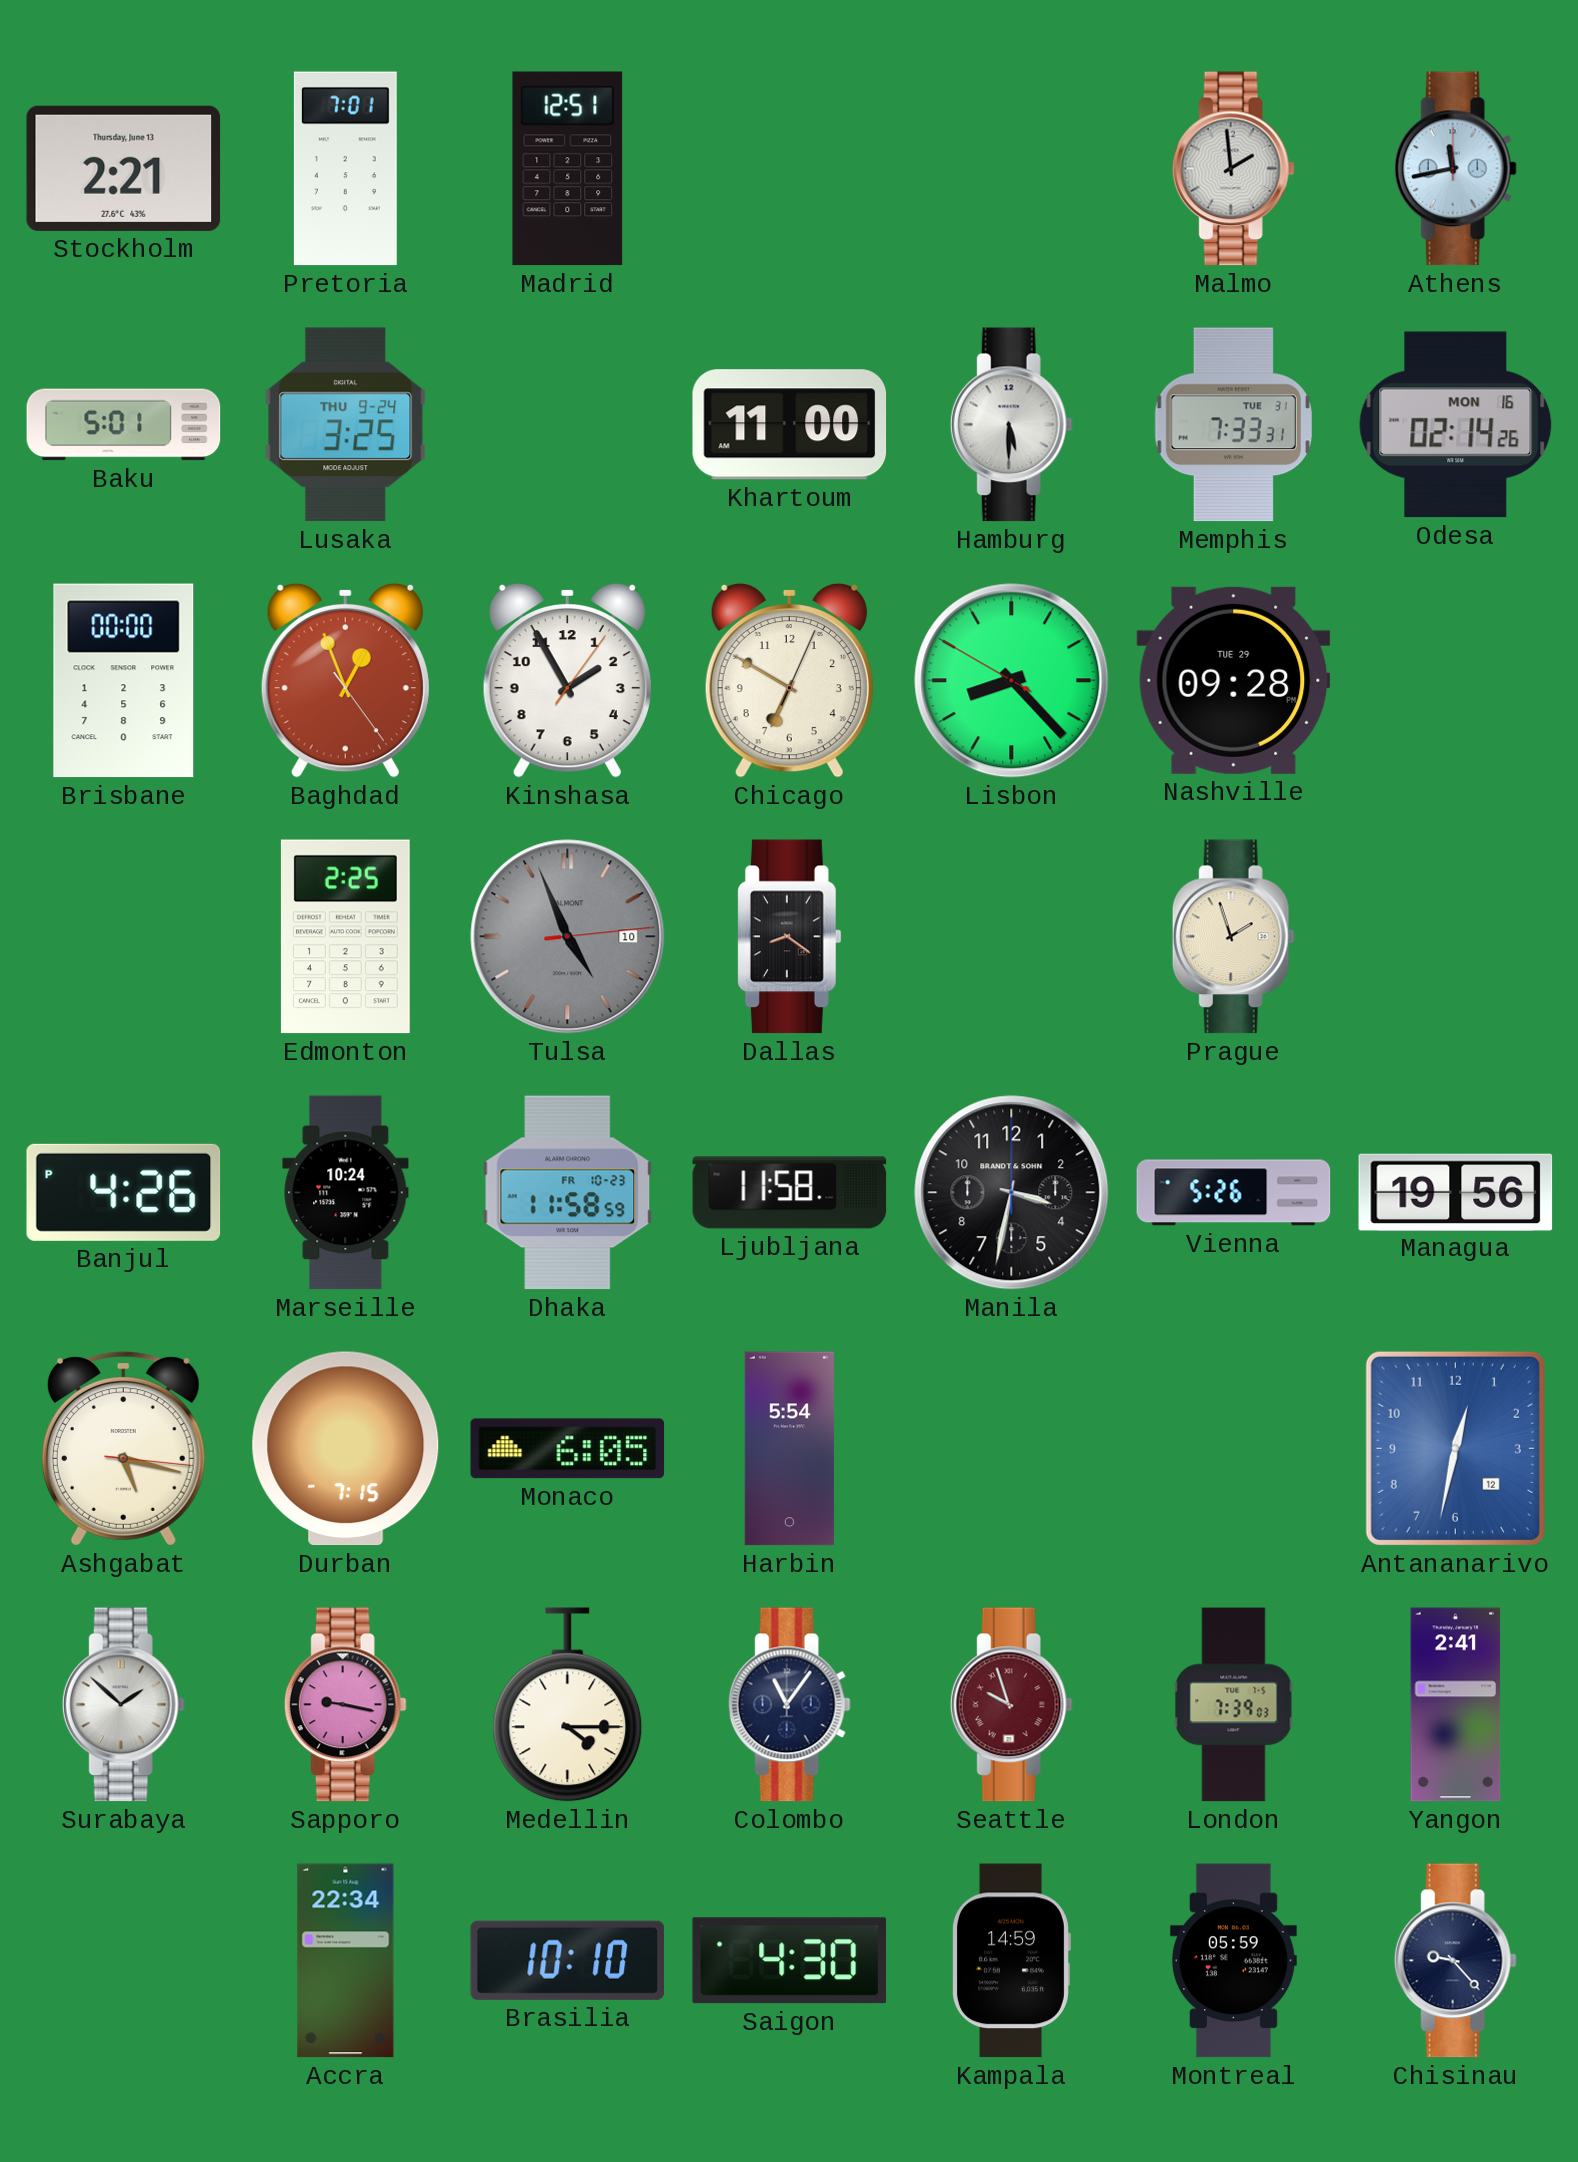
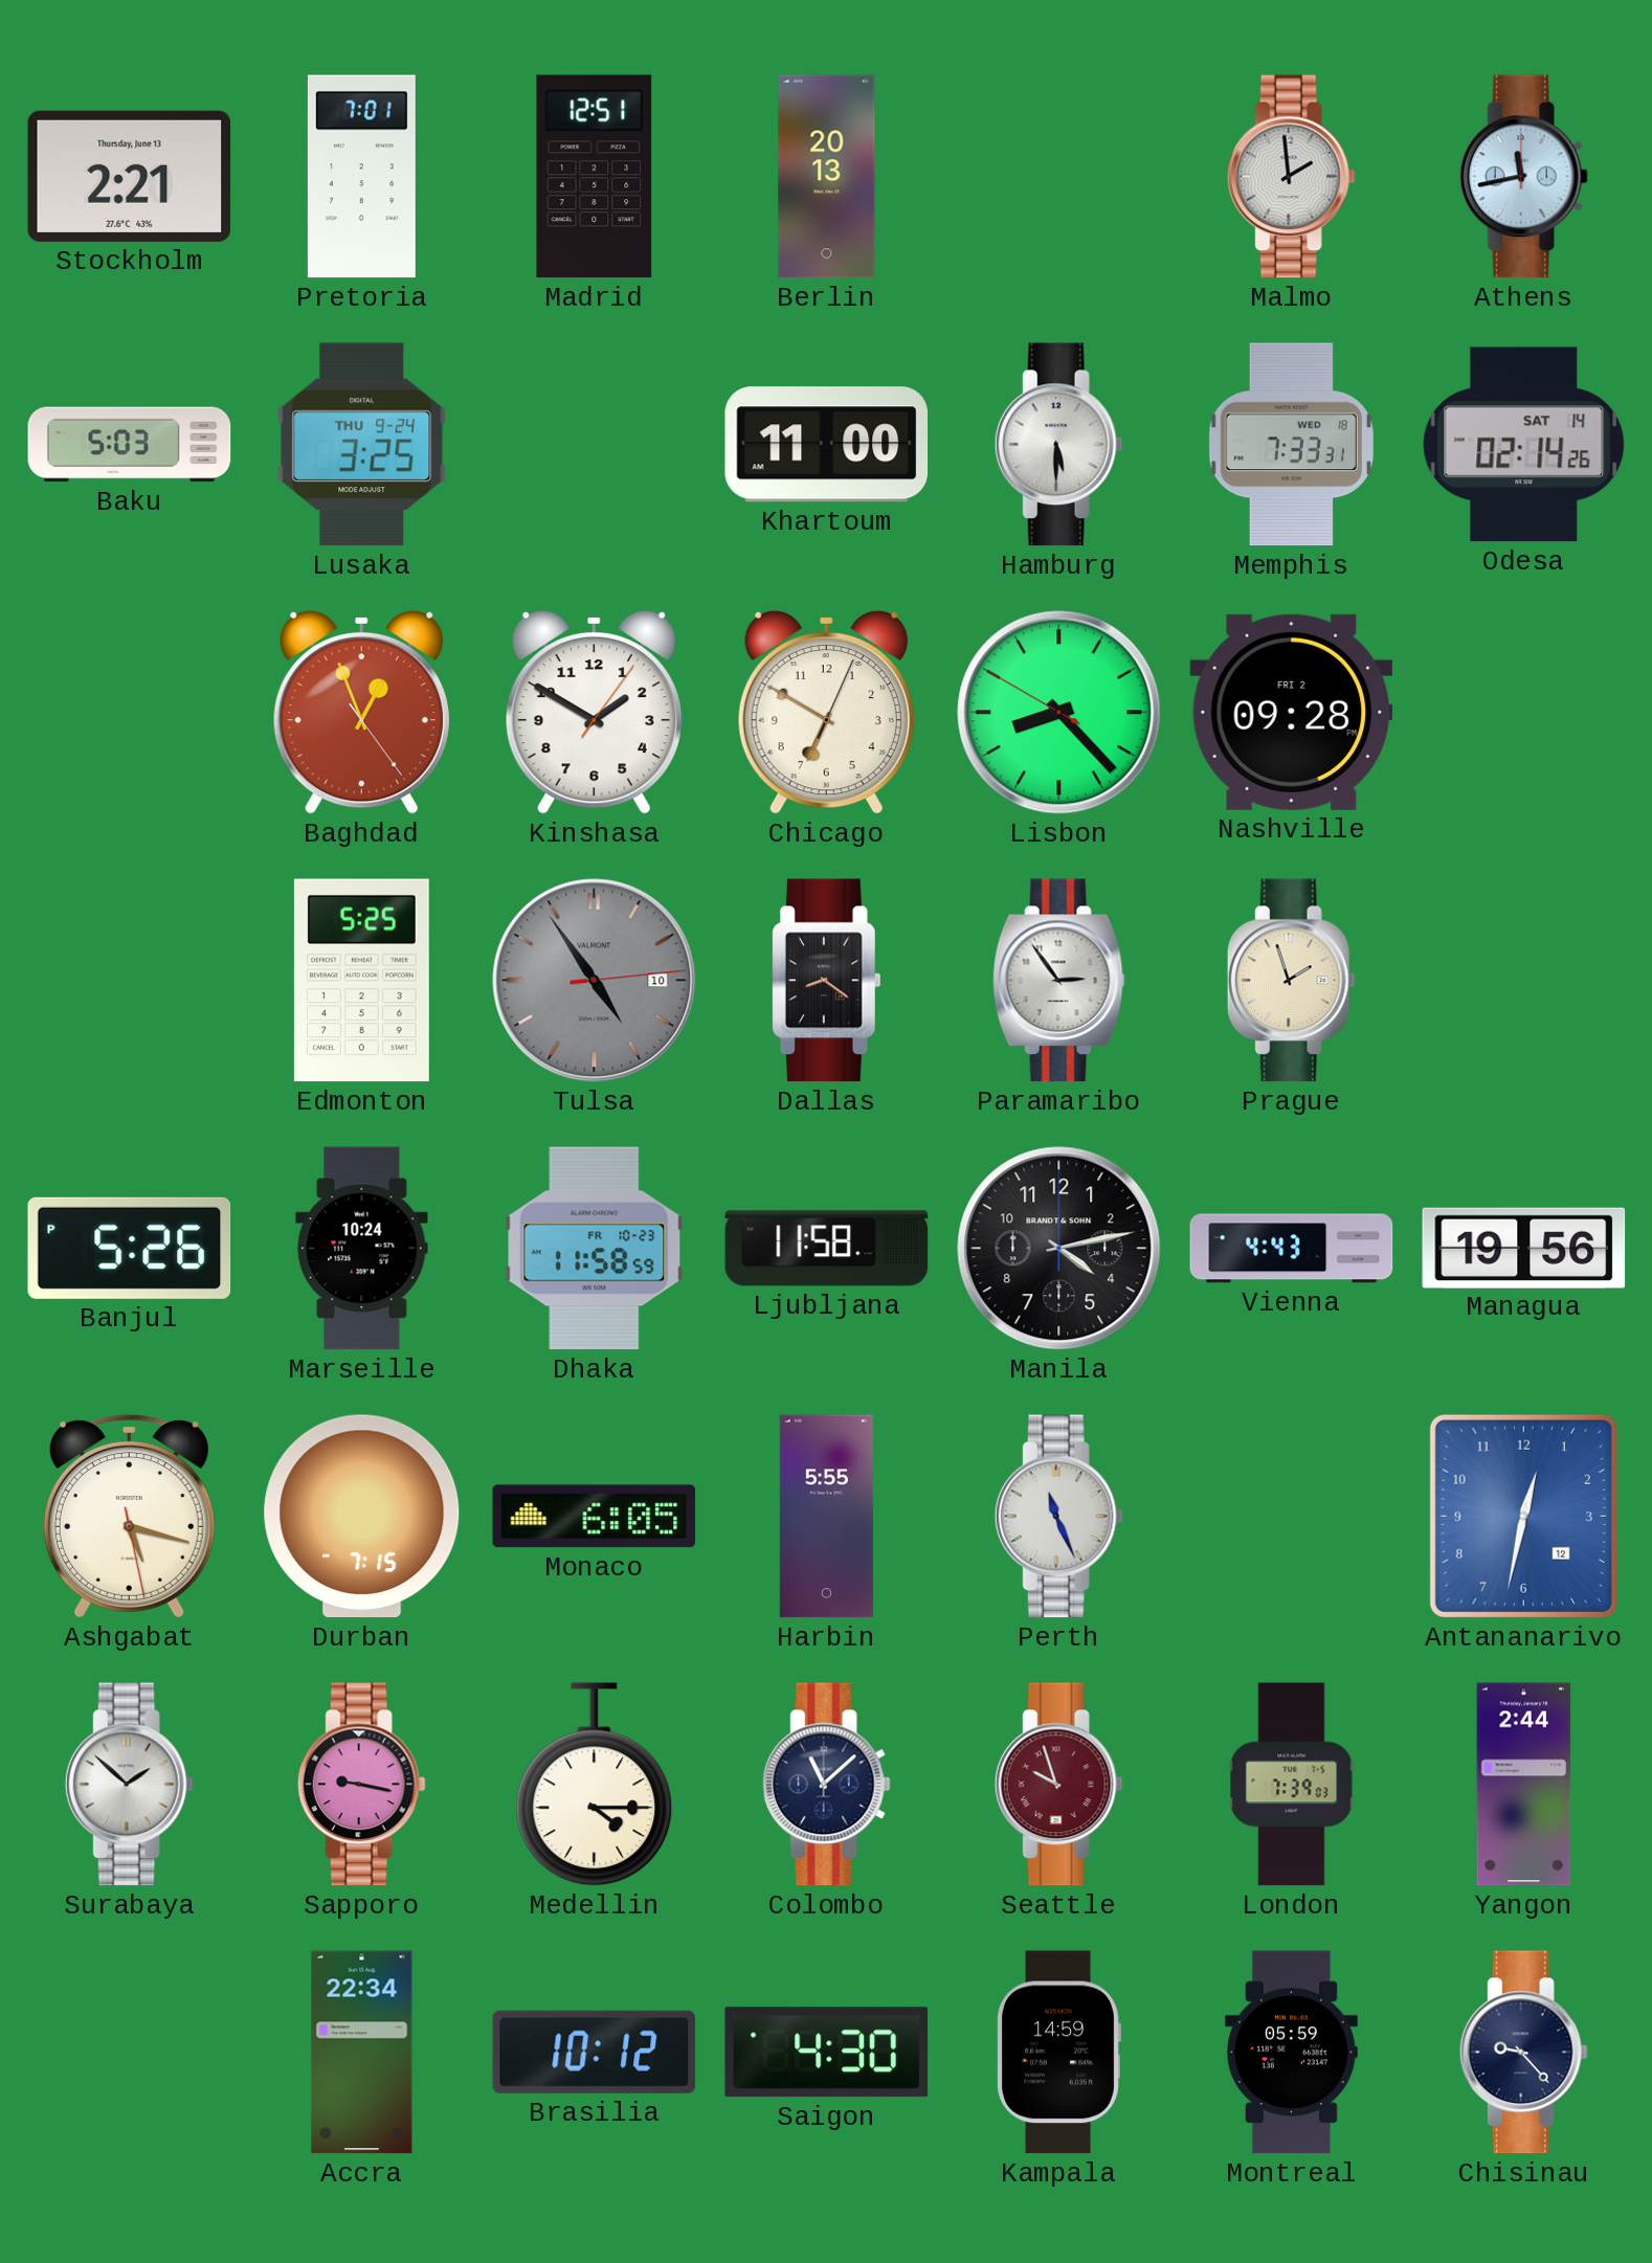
Berlin: none -> 20:13
Baku: 5:01 -> 5:03
Memphis date: TUE 31 -> WED 18
Odesa date: MON 16 -> SAT 14
Brisbane: 00:00 -> none
Kinshasa: 1:55 -> 1:50
Nashville date: TUE 29 -> FRI 2
Edmonton: 2:25 -> 5:25
Tulsa: 4:56 -> 4:54
Paramaribo: none -> 2:54
Banjul: 4:26 -> 5:26
Manila: 3:32 -> 4:13
Vienna: 5:26 -> 4:43
Ashgabat: 5:17:16 -> 5:17:28
Harbin: 5:54 -> 5:55
Perth: none -> 11:26
Colombo: 11:06 -> 11:08
Yangon: 2:41 -> 2:44
Brasilia: 10:10 -> 10:12
